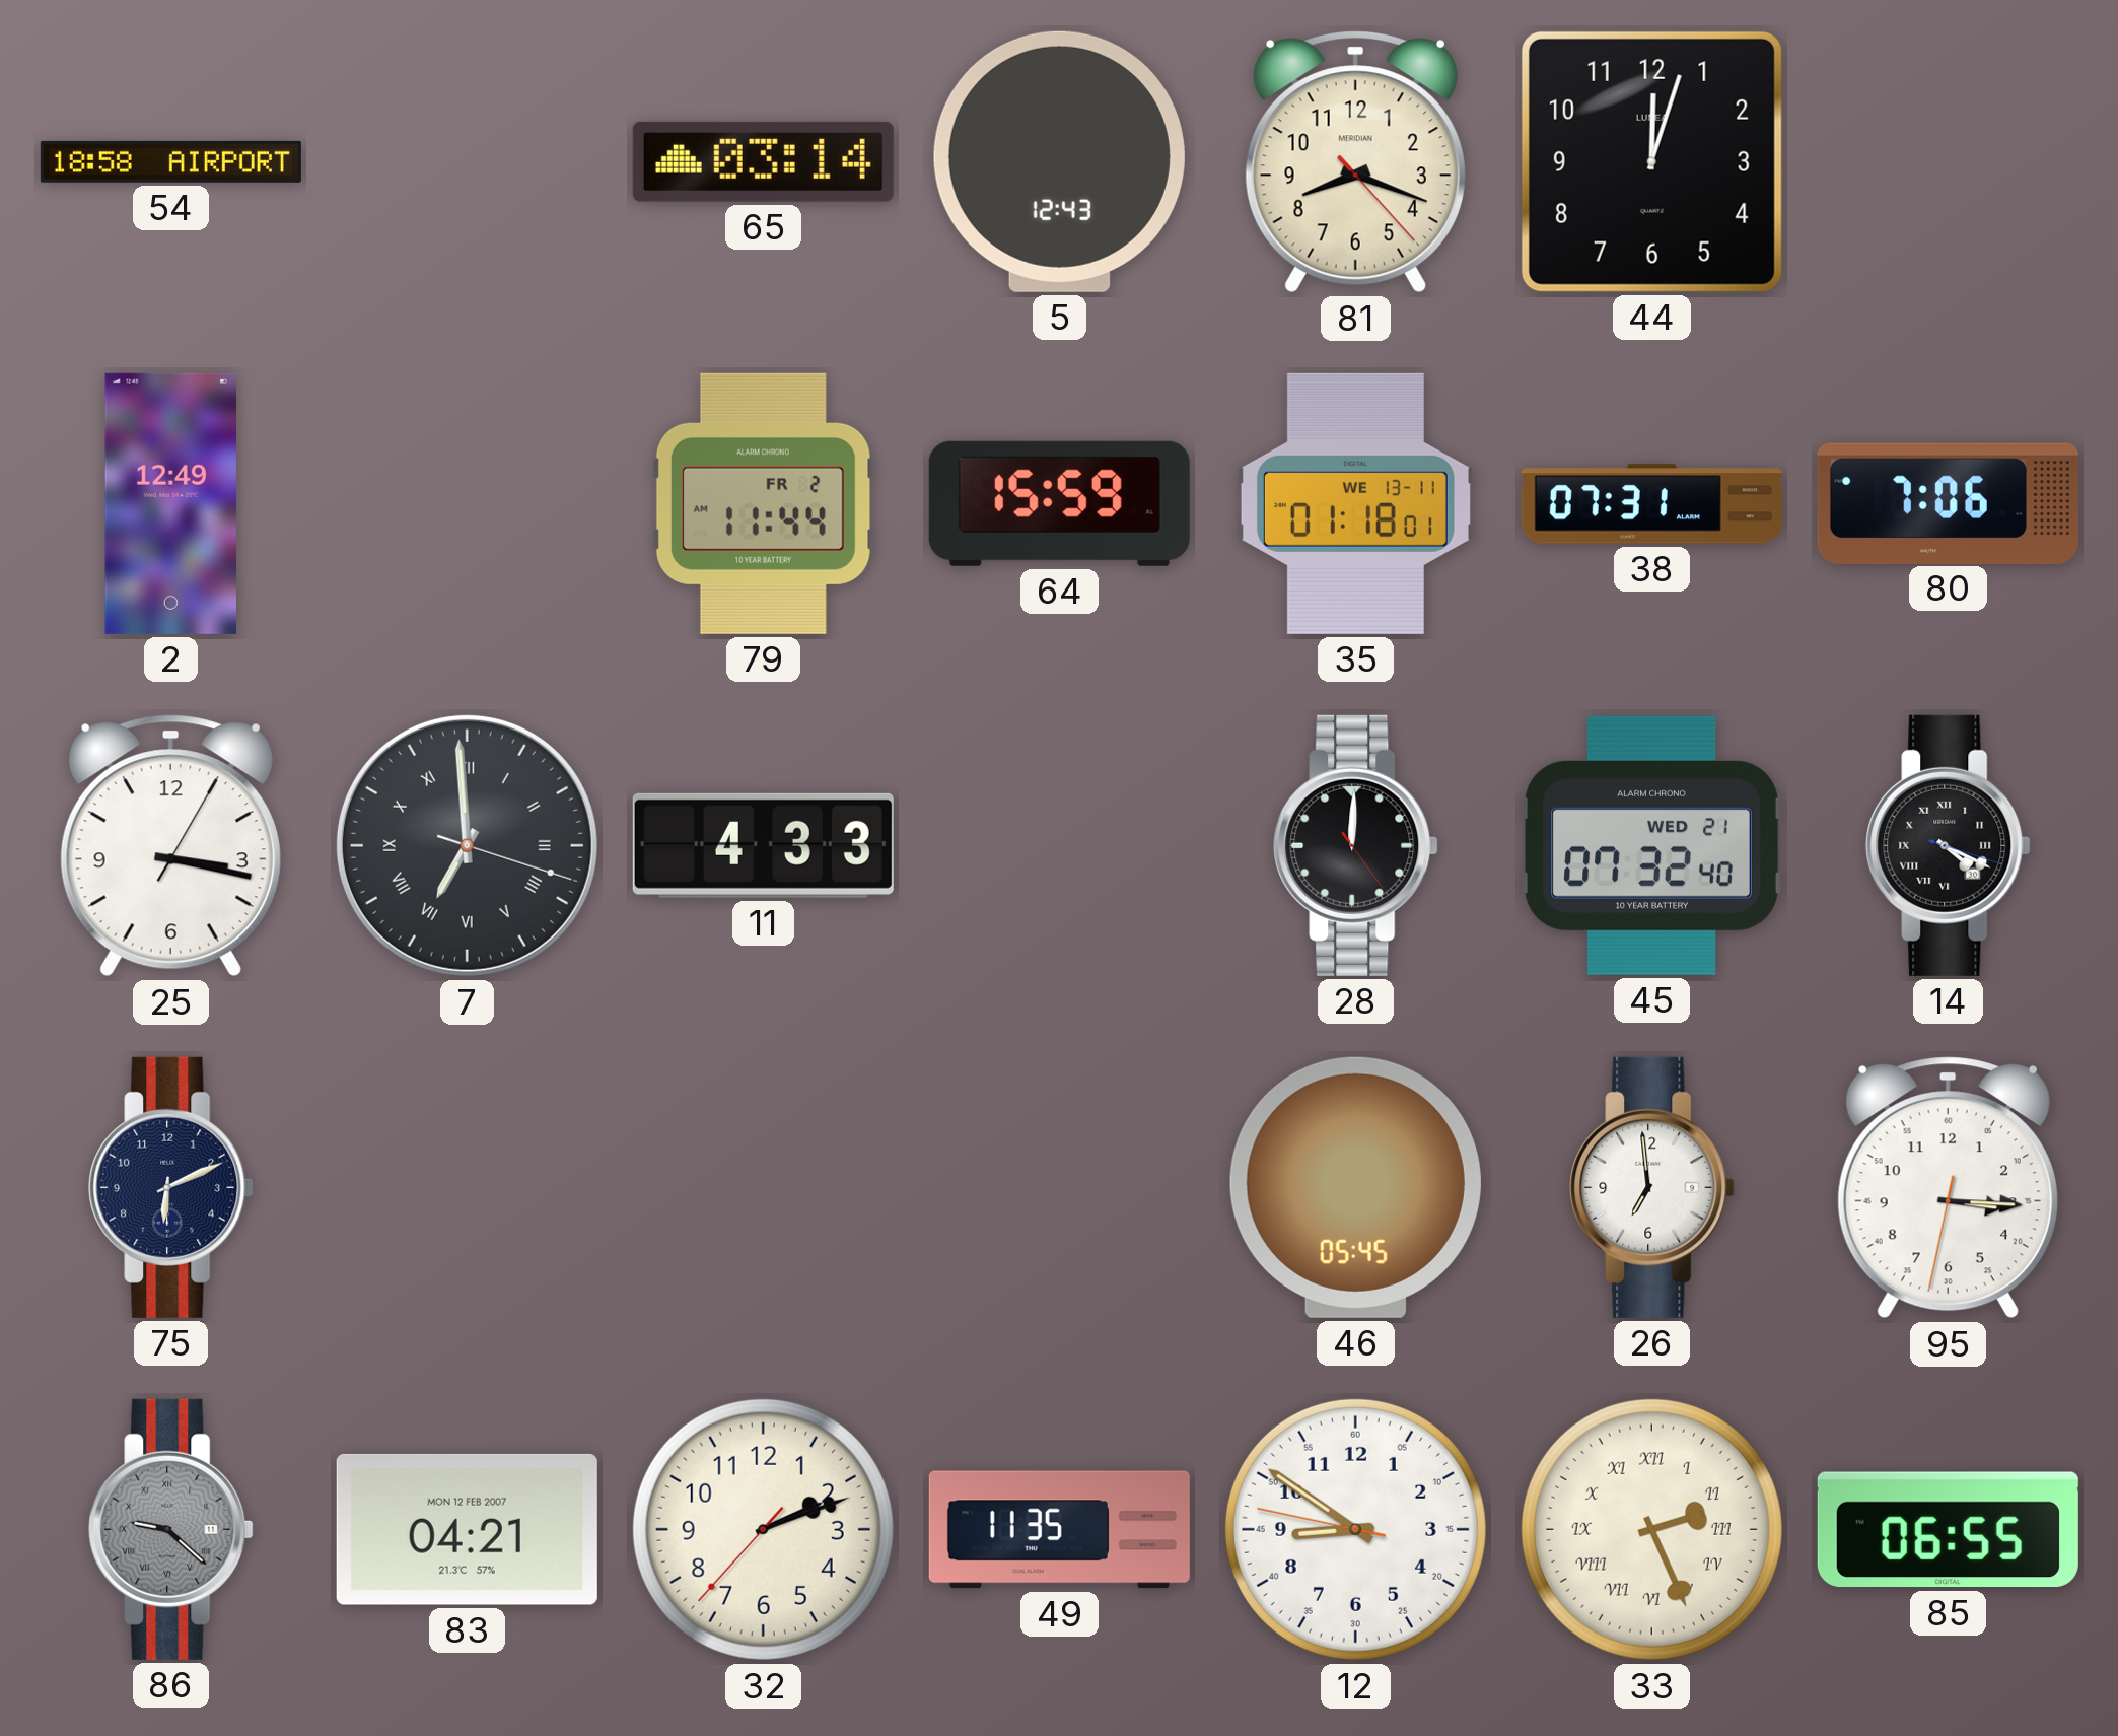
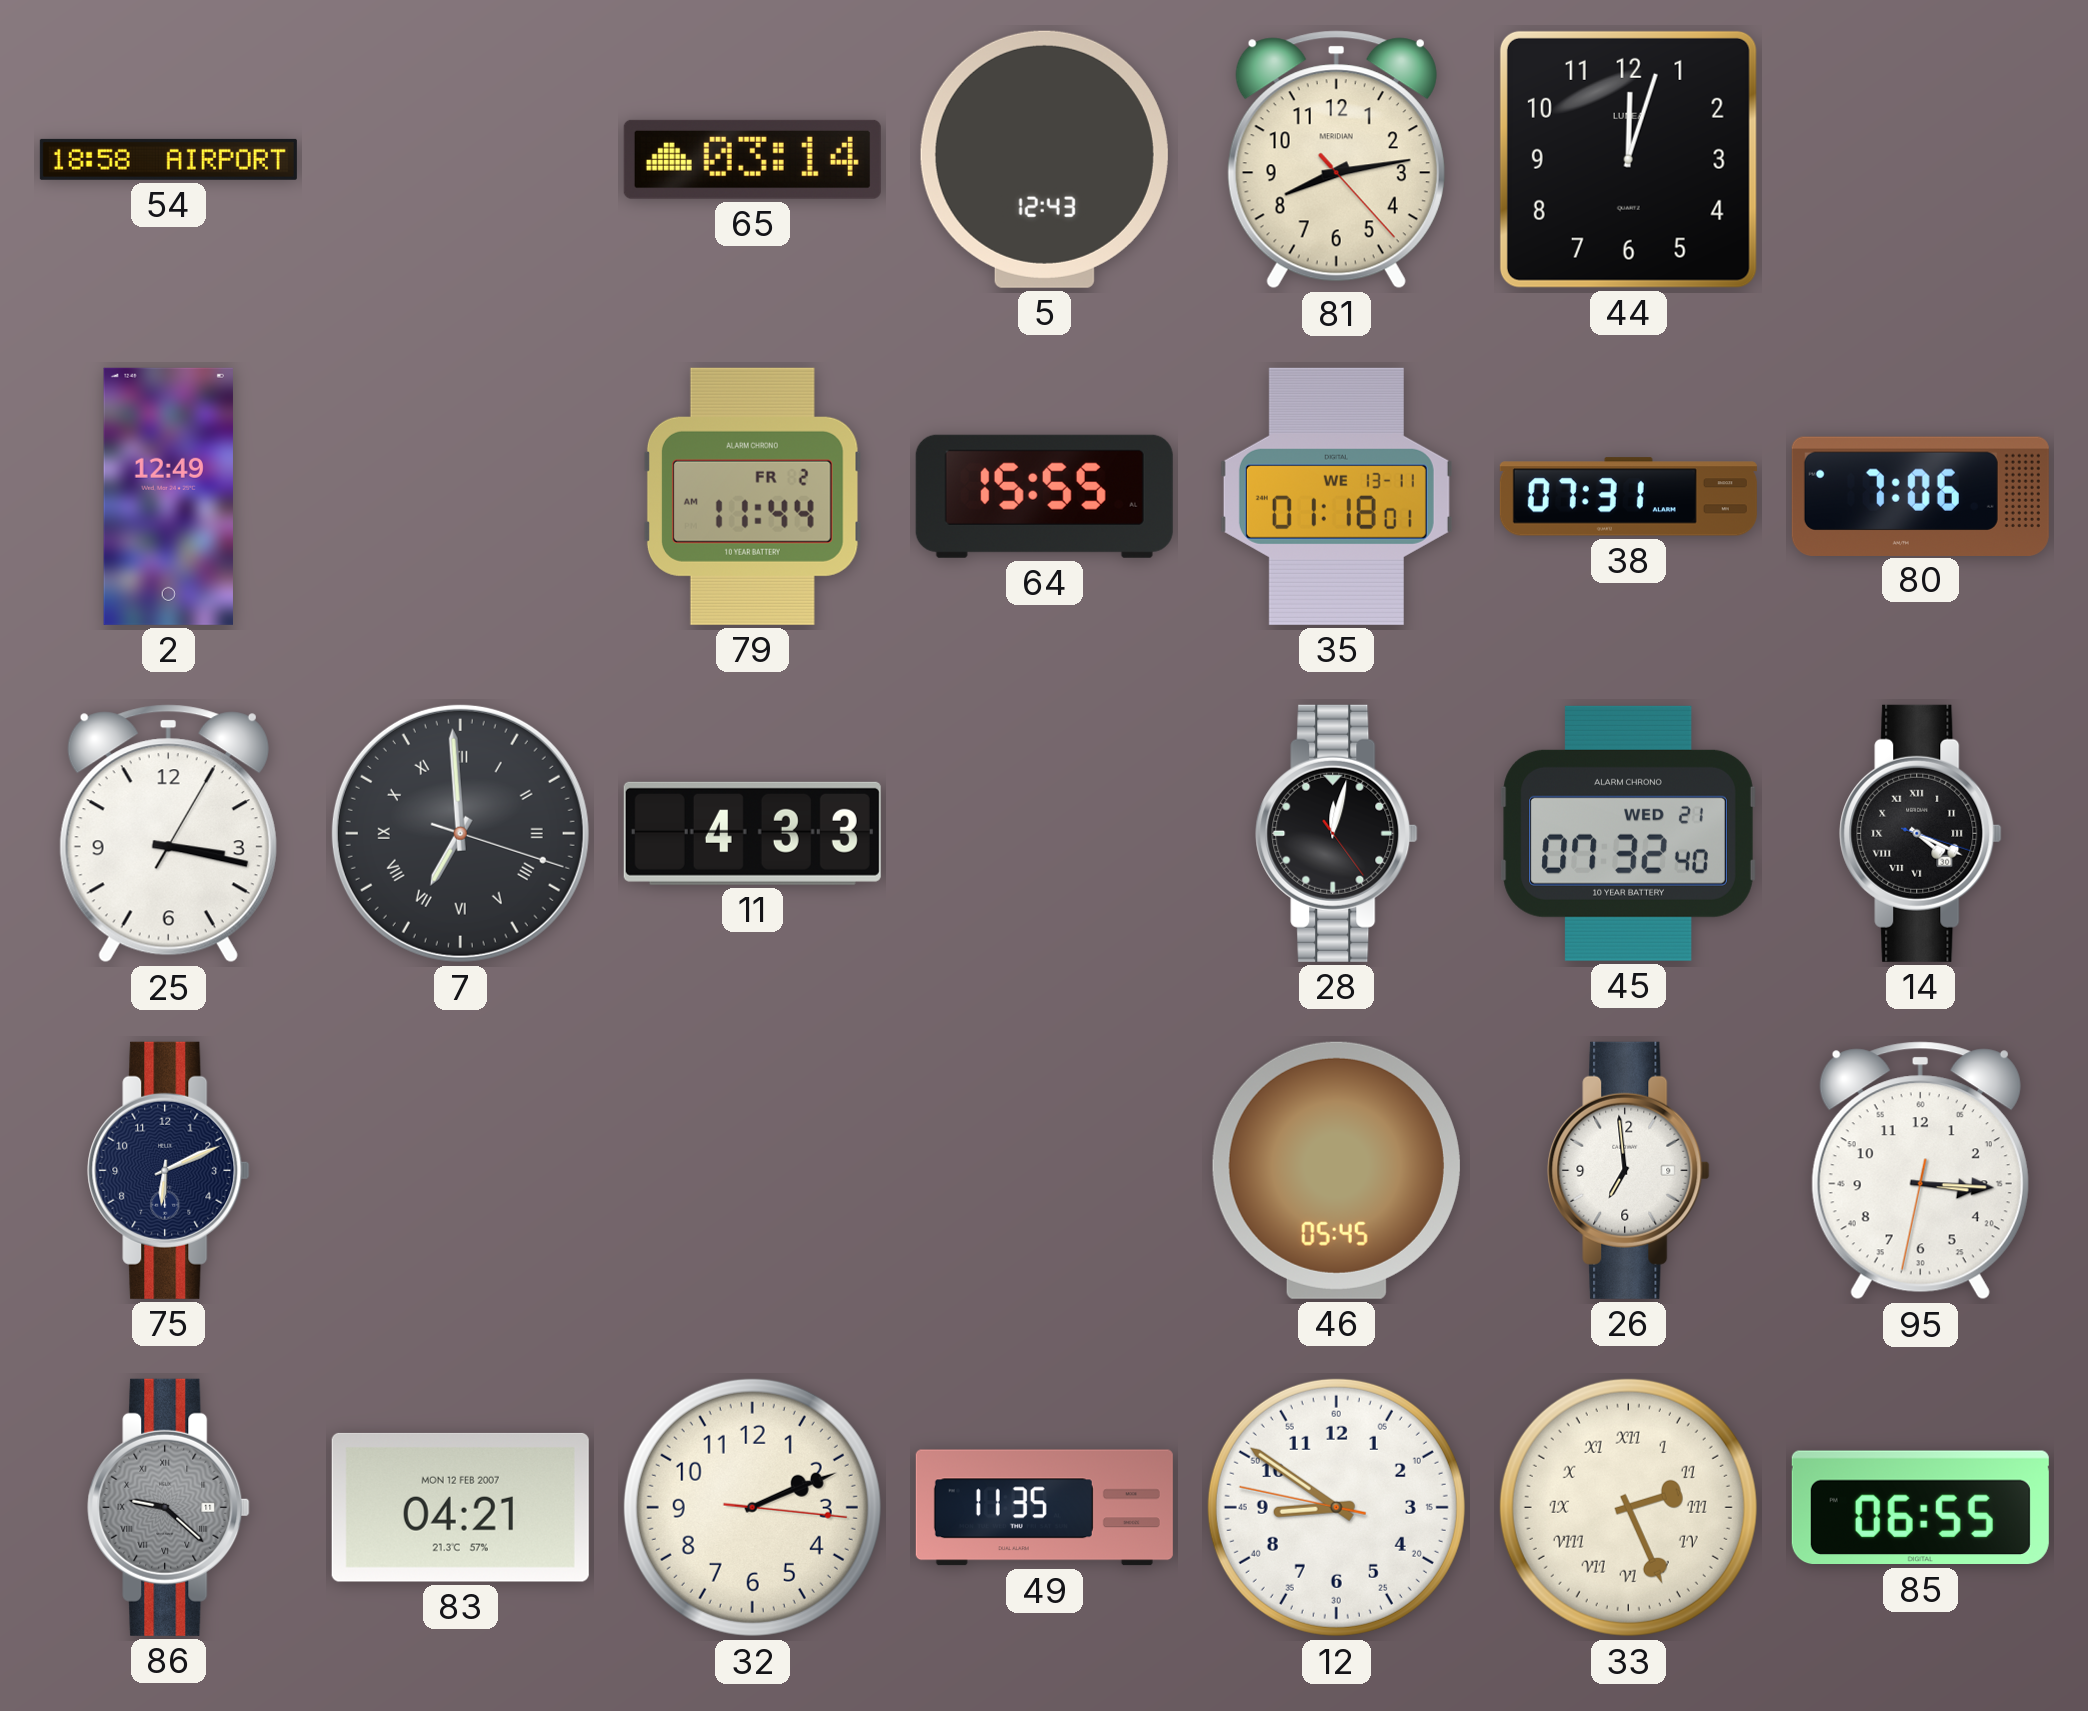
81: 8:18 -> 8:13
64: 15:59 -> 15:55
28: 12:00 -> 12:02
32: 2:11:37 -> 2:11:16
